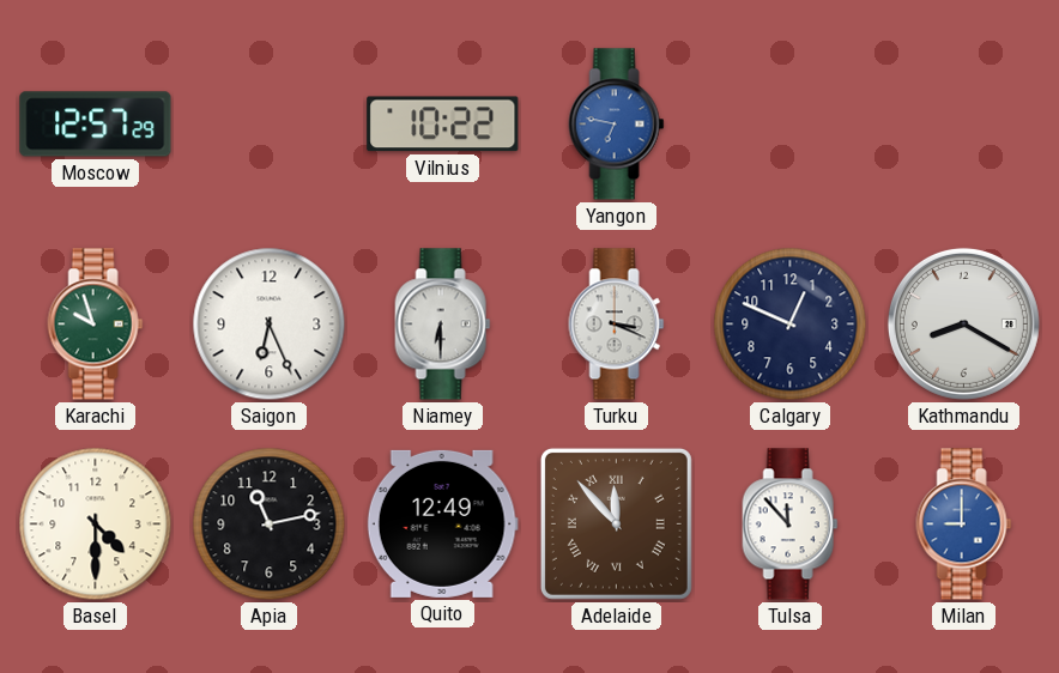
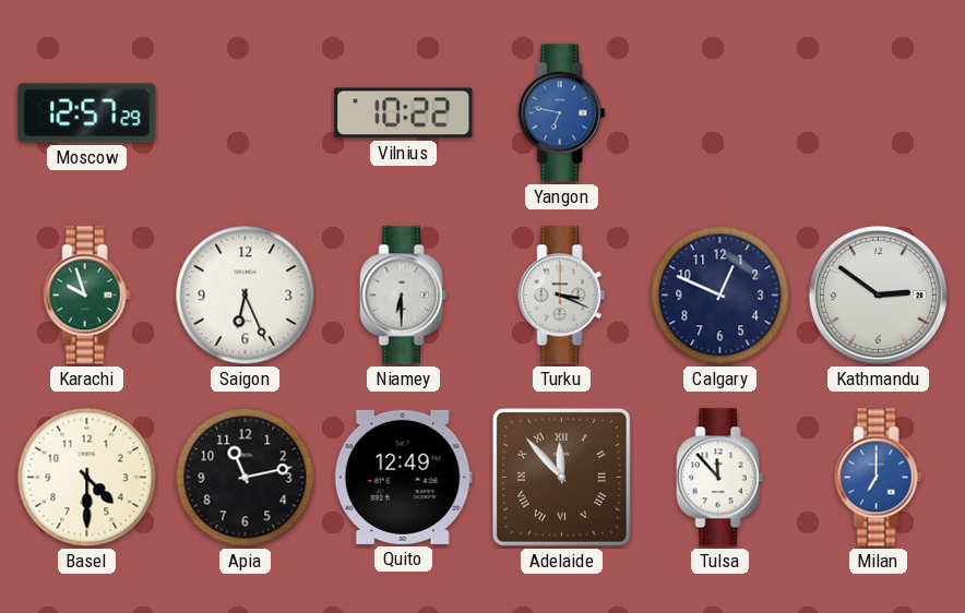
Kathmandu: 8:20 -> 2:51
Milan: 9:00 -> 7:00
